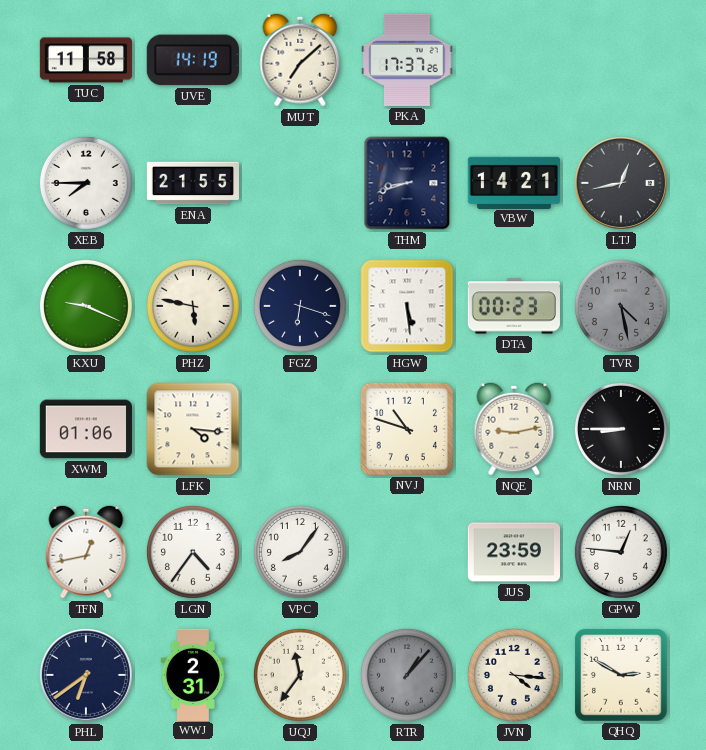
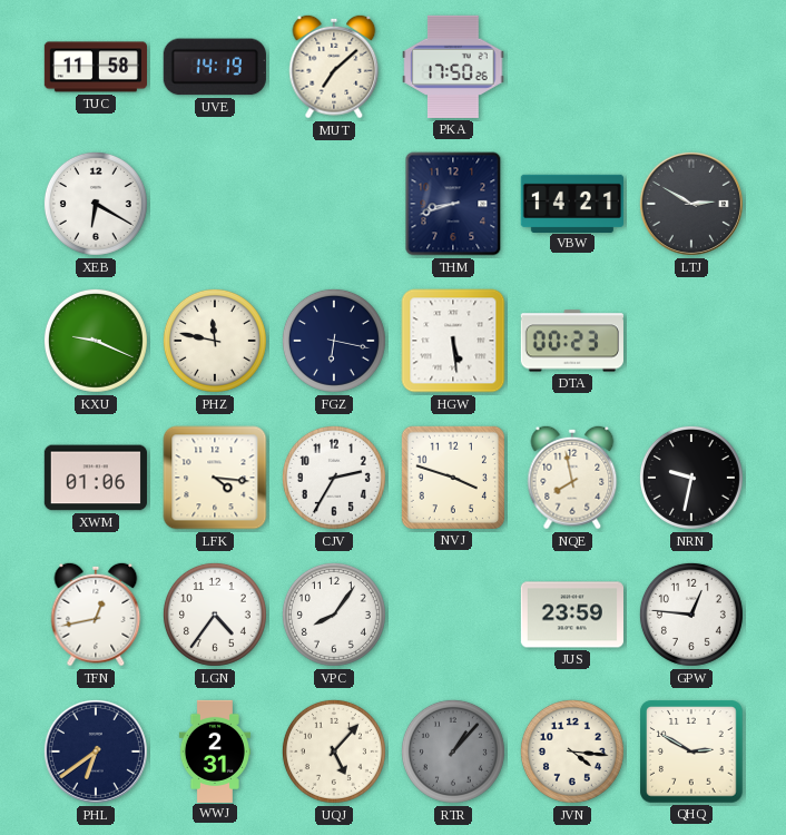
PKA: 17:37 -> 17:50
XEB: 7:45 -> 6:20
ENA: 21:55 -> none
LTJ: 12:43 -> 2:50
PHZ: 5:47 -> 11:47
FGZ: 6:18 -> 6:17
TVR: 4:28 -> none
CJV: none -> 2:35
NVJ: 10:48 -> 3:48
NQE: 9:13 -> 7:58
NRN: 8:45 -> 9:32
UQJ: 11:36 -> 5:07
